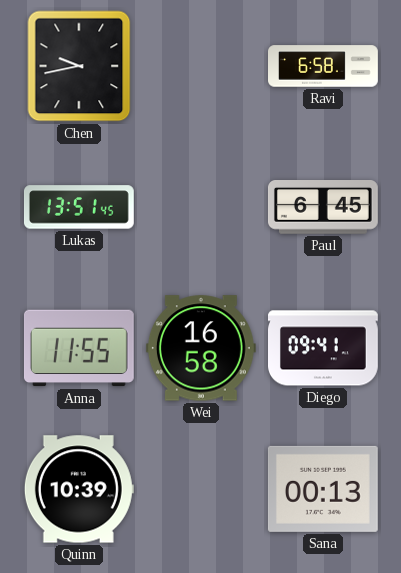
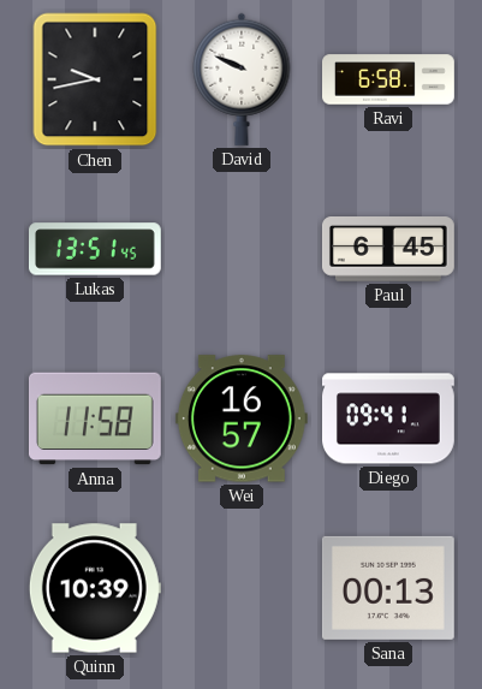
David: none -> 9:49
Anna: 11:55 -> 11:58
Wei: 16:58 -> 16:57
